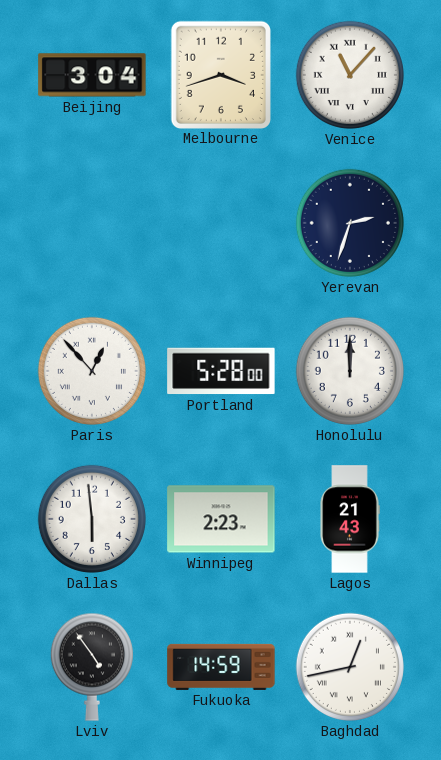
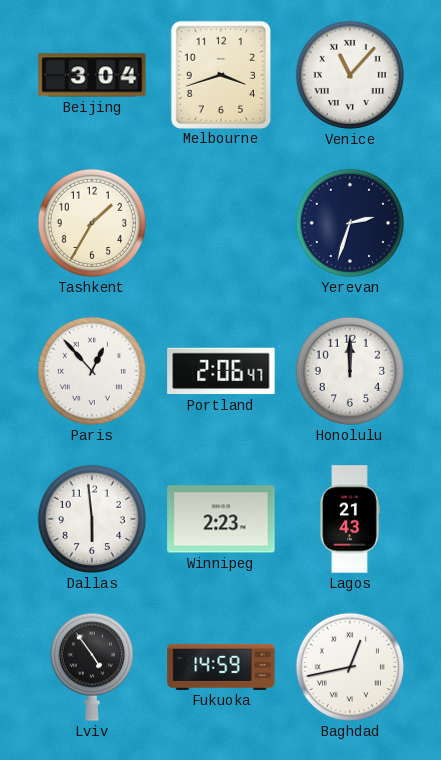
Tashkent: none -> 1:35
Portland: 5:28 -> 2:06
